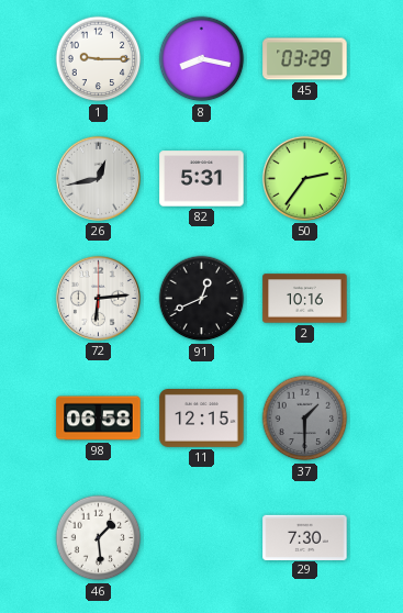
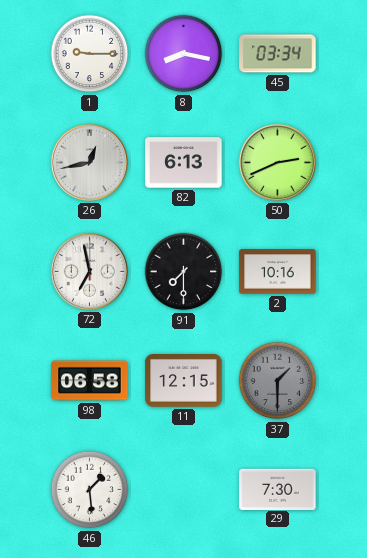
45: 03:29 -> 03:34
82: 5:31 -> 6:13
50: 2:36 -> 2:41
72: 6:14 -> 6:58
91: 12:41 -> 7:30
